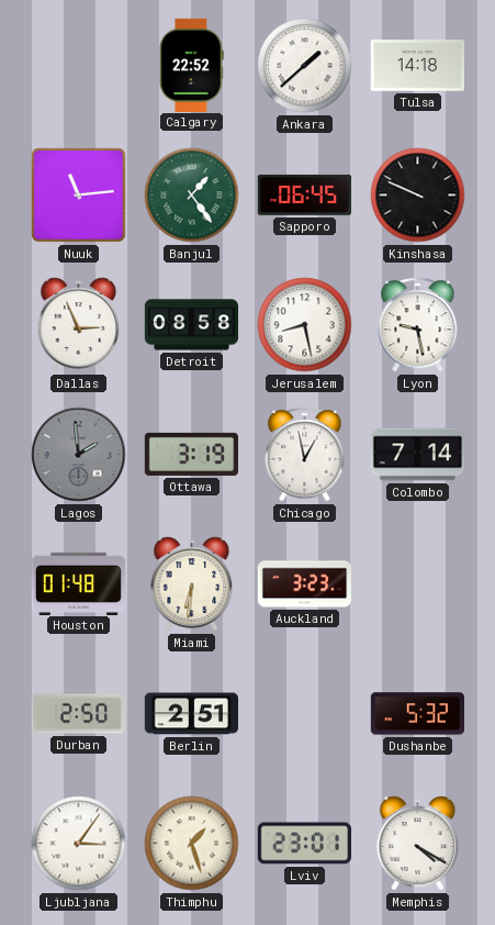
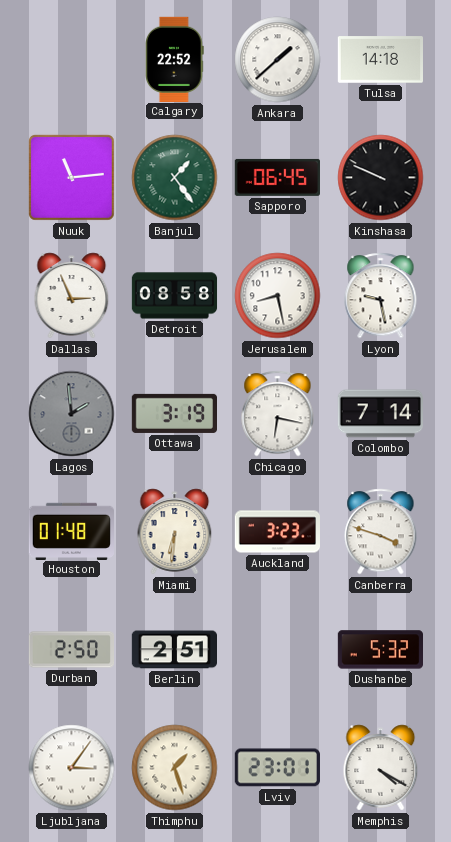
Chicago: 12:58 -> 6:17
Canberra: none -> 3:48
